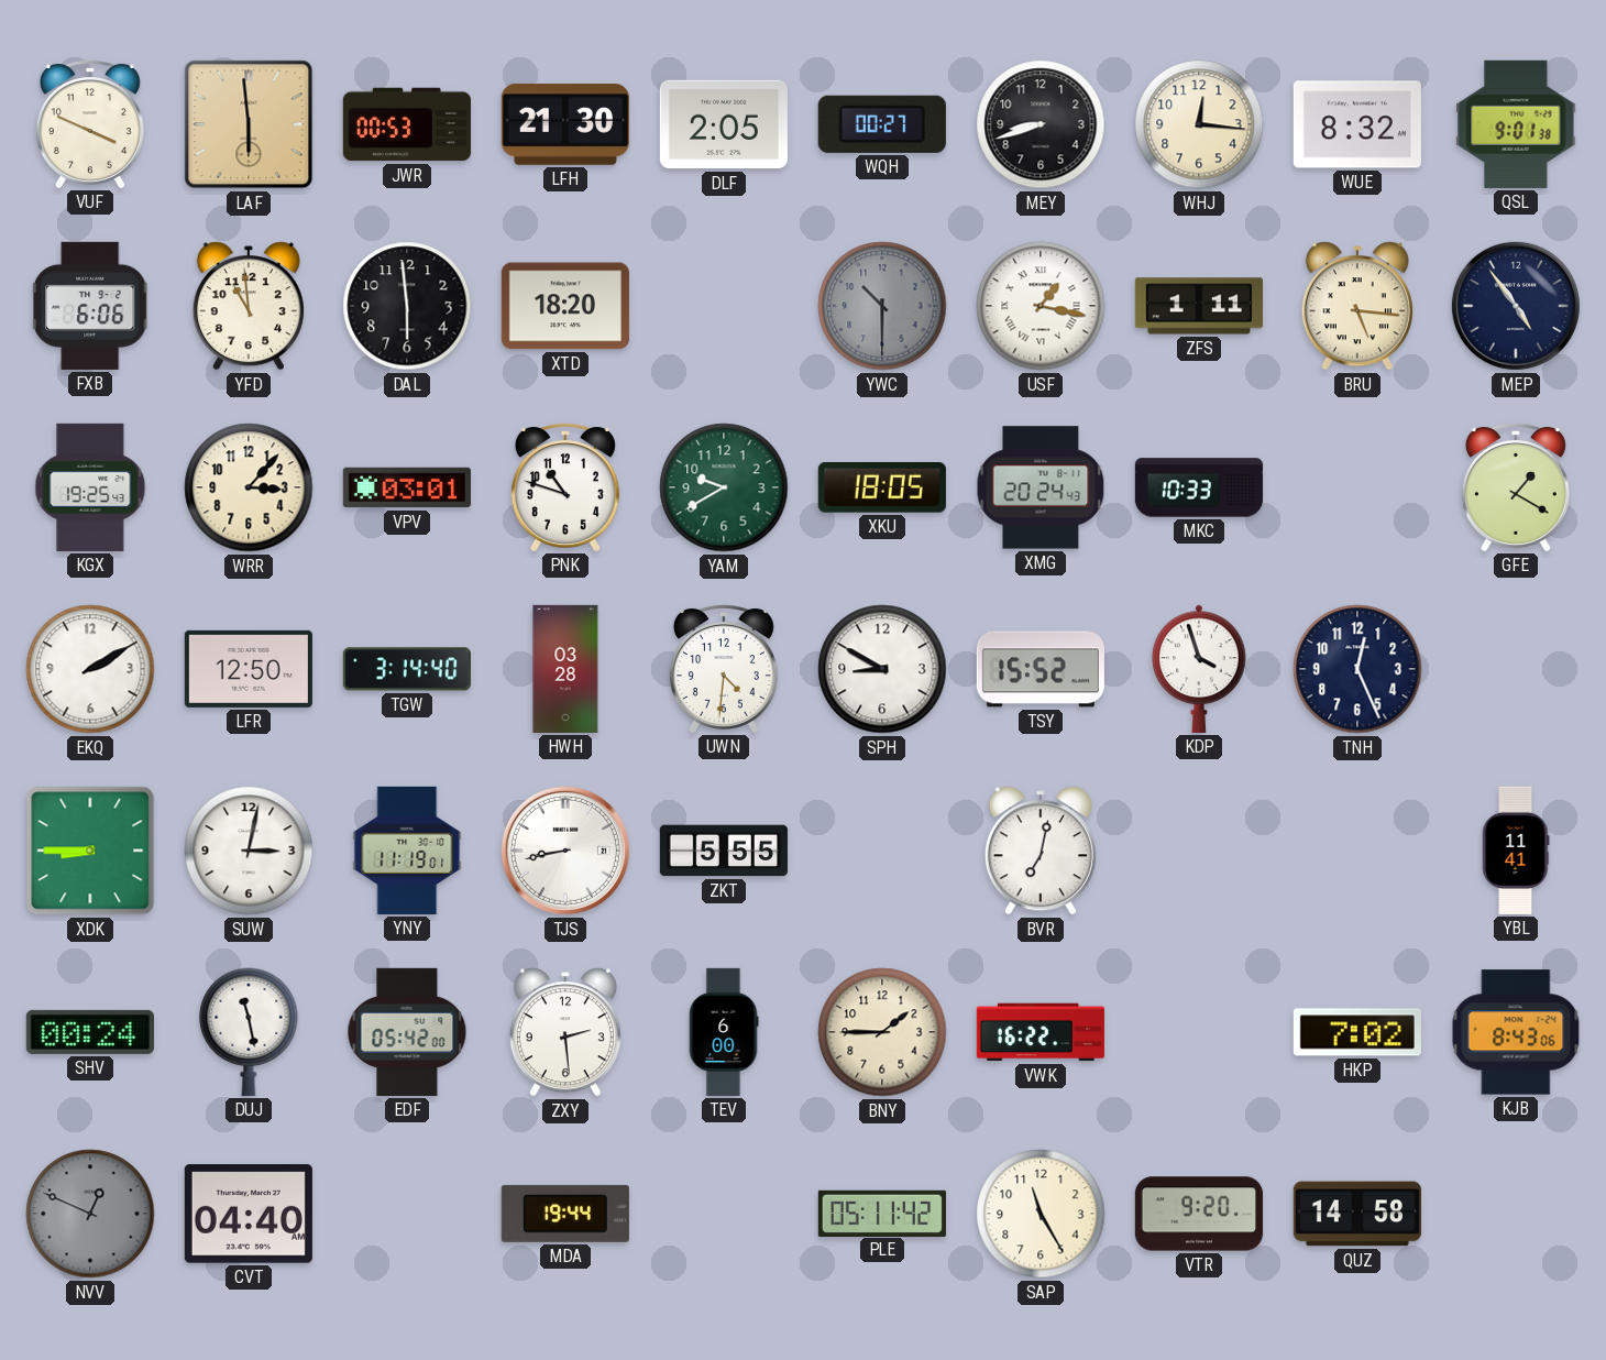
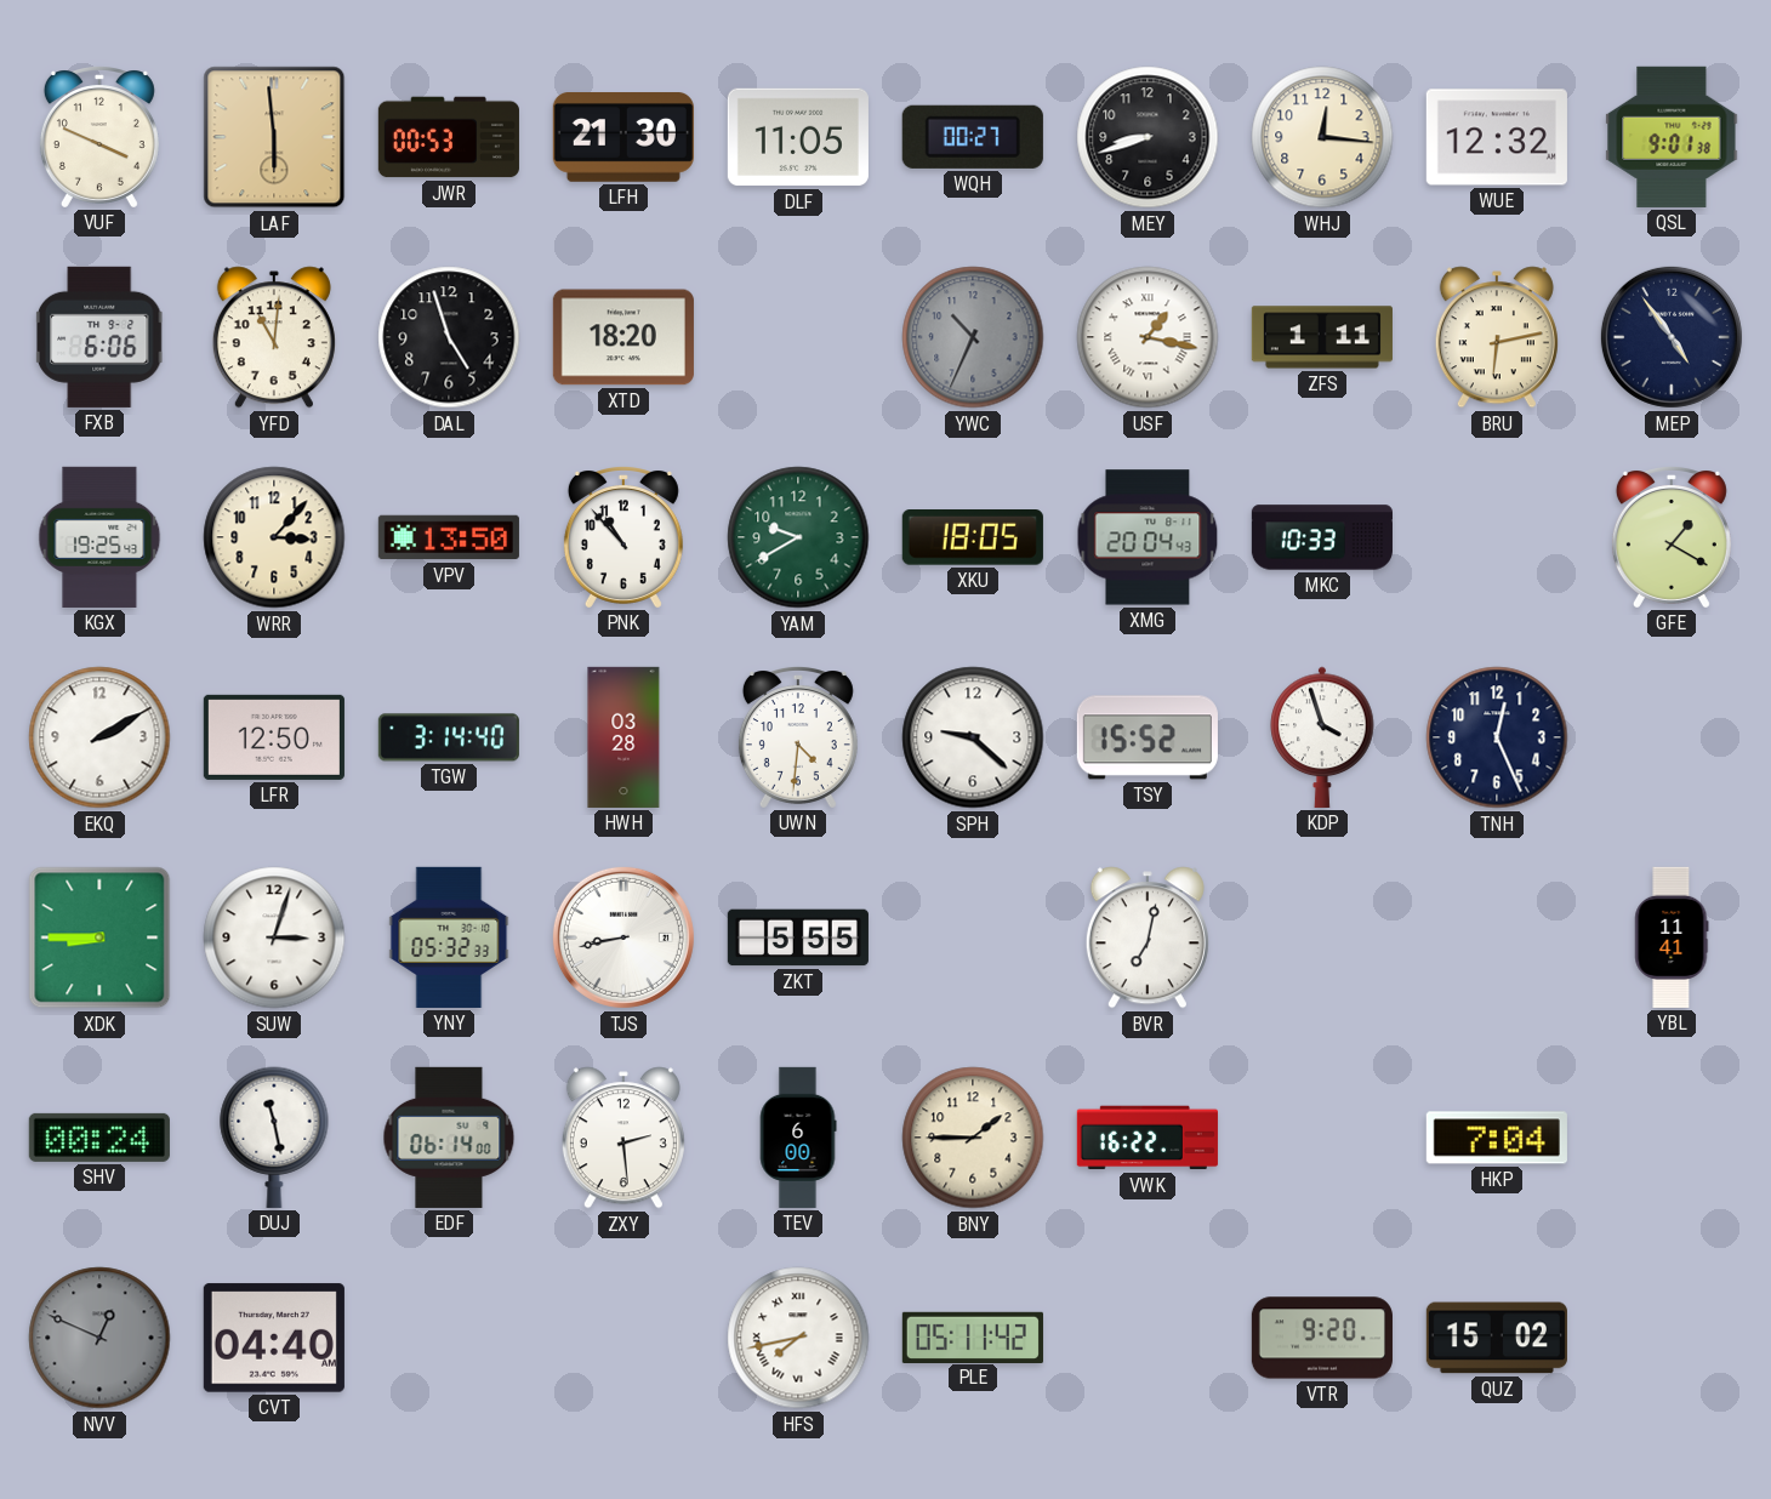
DLF: 2:05 -> 11:05
WUE: 8:32 -> 12:32
YFD: 10:59 -> 11:01
DAL: 5:59 -> 4:57
YWC: 10:30 -> 10:34
BRU: 5:16 -> 6:13
VPV: 03:01 -> 13:50
PNK: 10:48 -> 10:53
XMG: 20:24 -> 20:04
SPH: 8:50 -> 9:22
SUW: 3:02 -> 3:03
YNY: 11:19 -> 05:32
EDF: 05:42 -> 06:14
HKP: 7:02 -> 7:04
KJB: 8:43 -> none
MDA: 19:44 -> none
HFS: none -> 7:43
SAP: 11:25 -> none
QUZ: 14:58 -> 15:02
